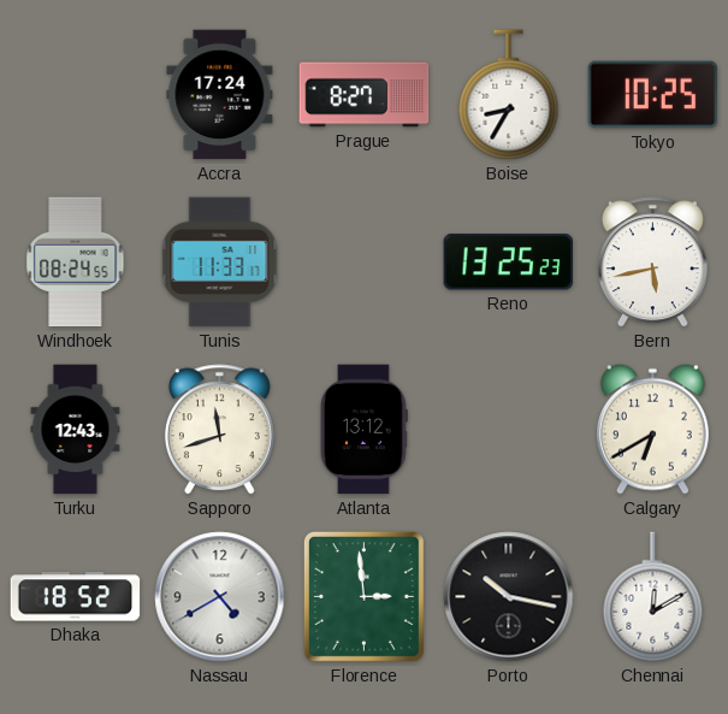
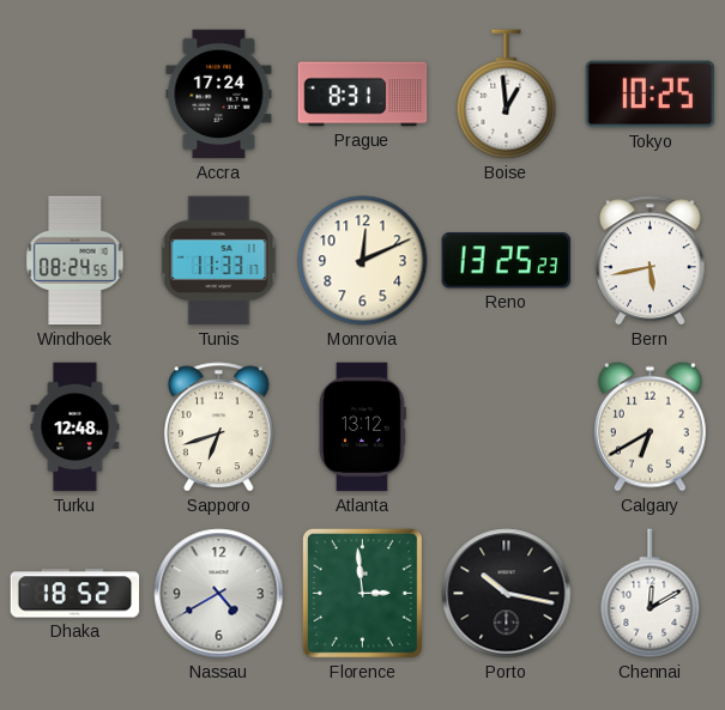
Prague: 8:27 -> 8:31
Boise: 8:35 -> 12:59
Monrovia: none -> 12:11
Turku: 12:43 -> 12:48
Sapporo: 11:42 -> 6:42
